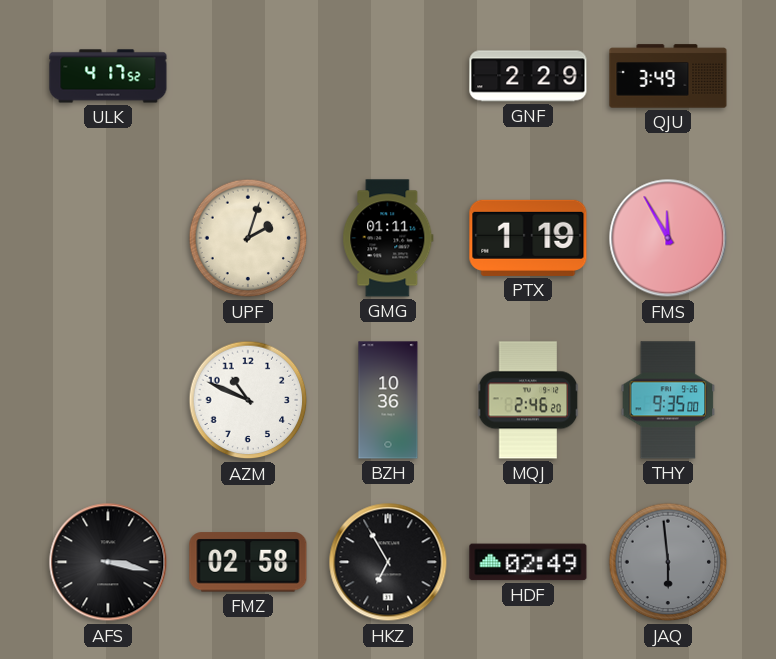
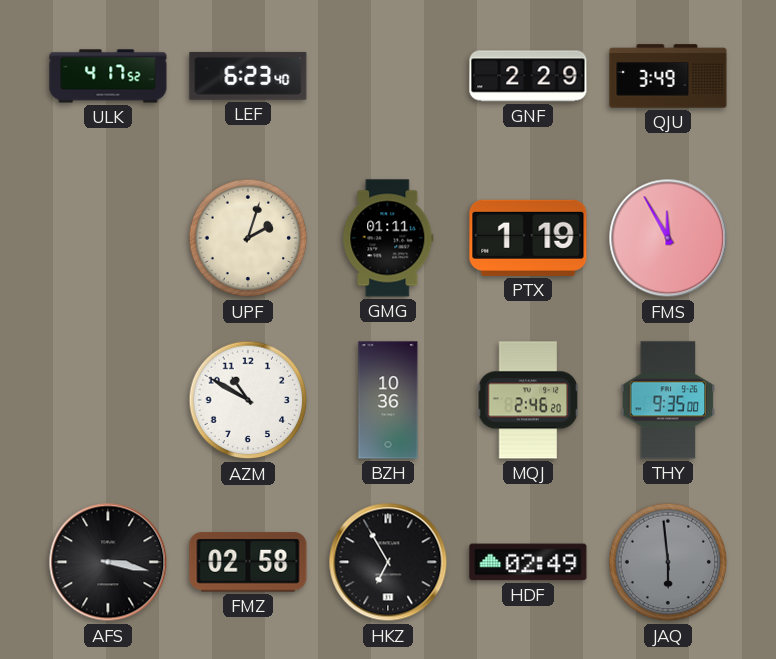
LEF: none -> 6:23
AZM: 10:49 -> 10:50
